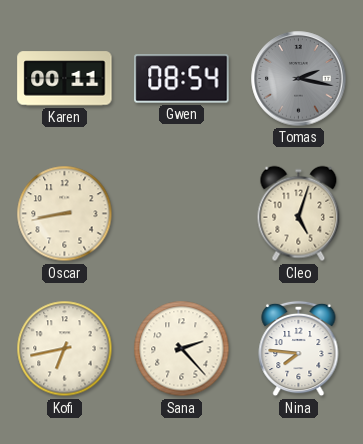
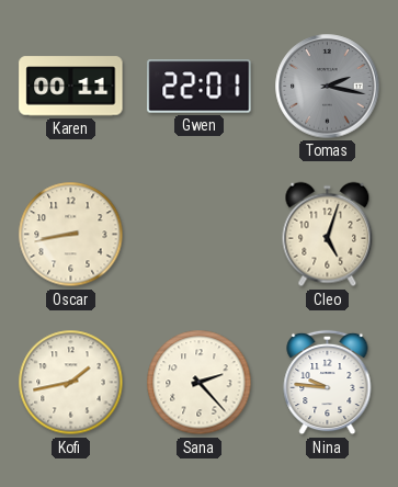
Gwen: 08:54 -> 22:01
Kofi: 6:43 -> 1:43
Nina: 7:46 -> 9:46
